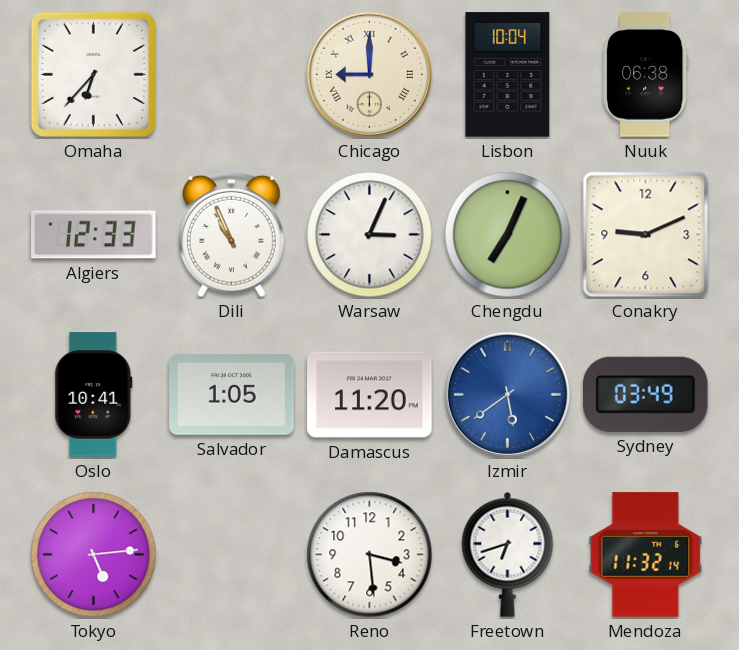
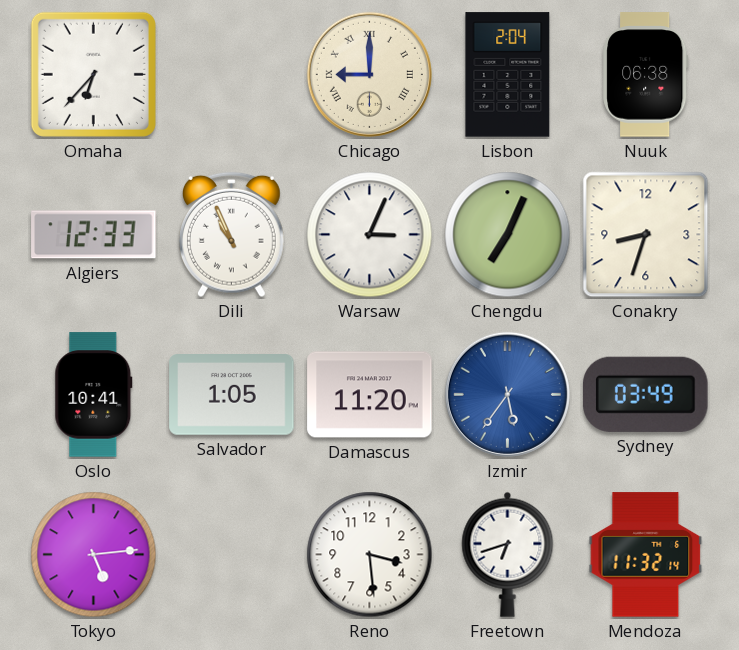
Lisbon: 10:04 -> 2:04
Conakry: 9:11 -> 8:33
Izmir: 5:39 -> 5:36
